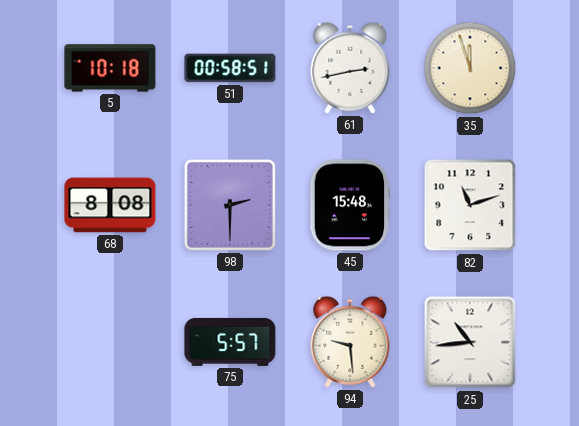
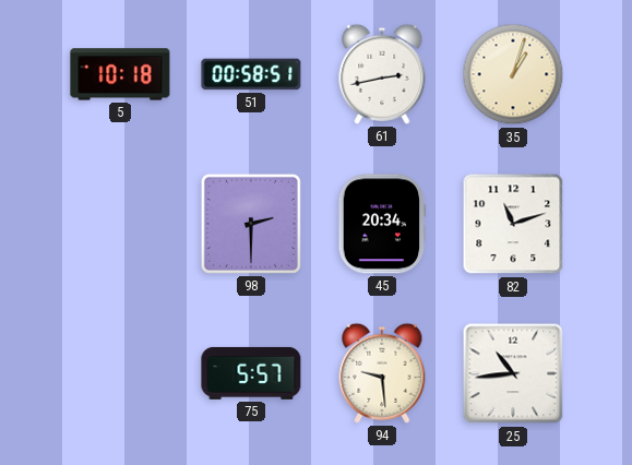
35: 11:57 -> 1:03
68: 8:08 -> none
45: 15:48 -> 20:34
